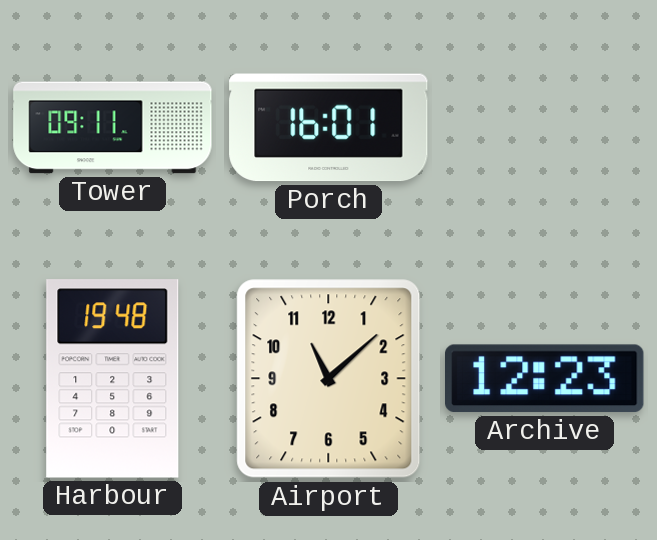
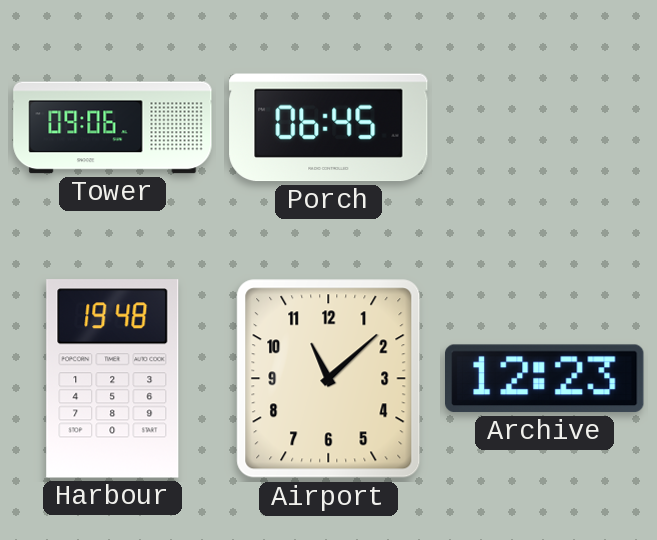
Tower: 09:11 -> 09:06
Porch: 16:01 -> 06:45
